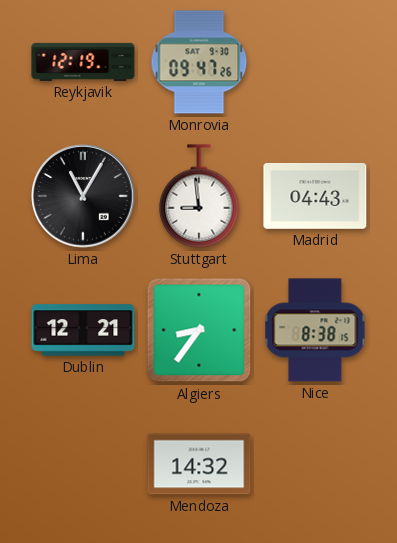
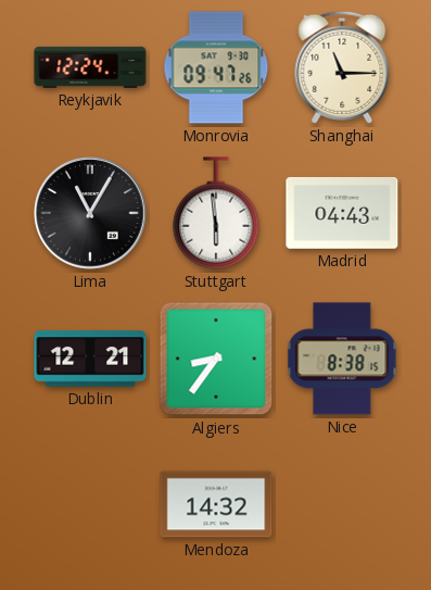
Reykjavik: 12:19 -> 12:24
Shanghai: none -> 11:15
Stuttgart: 8:59 -> 5:59
